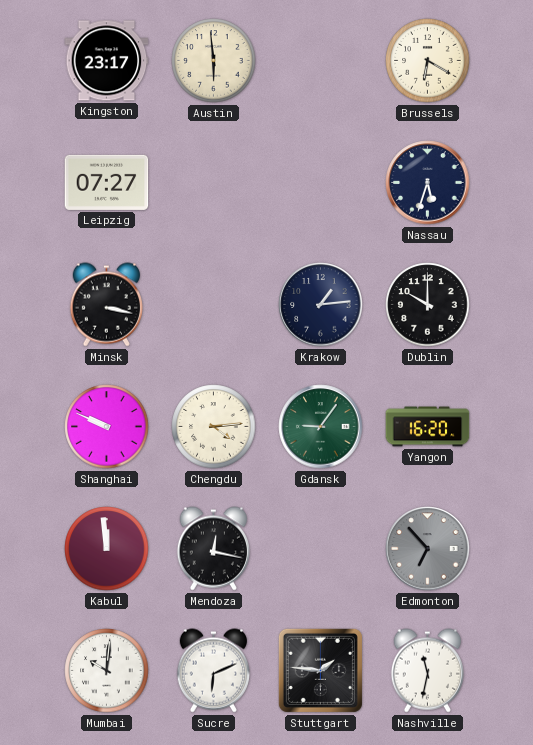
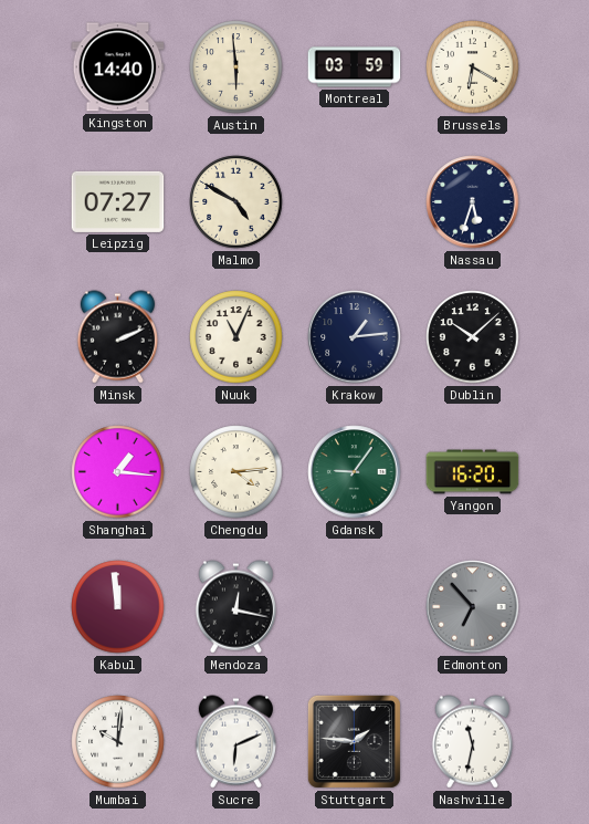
Kingston: 23:17 -> 14:40
Montreal: none -> 03:59
Malmo: none -> 4:50
Minsk: 3:17 -> 2:11
Nuuk: none -> 11:04
Dublin: 10:00 -> 10:08
Shanghai: 9:49 -> 1:16
